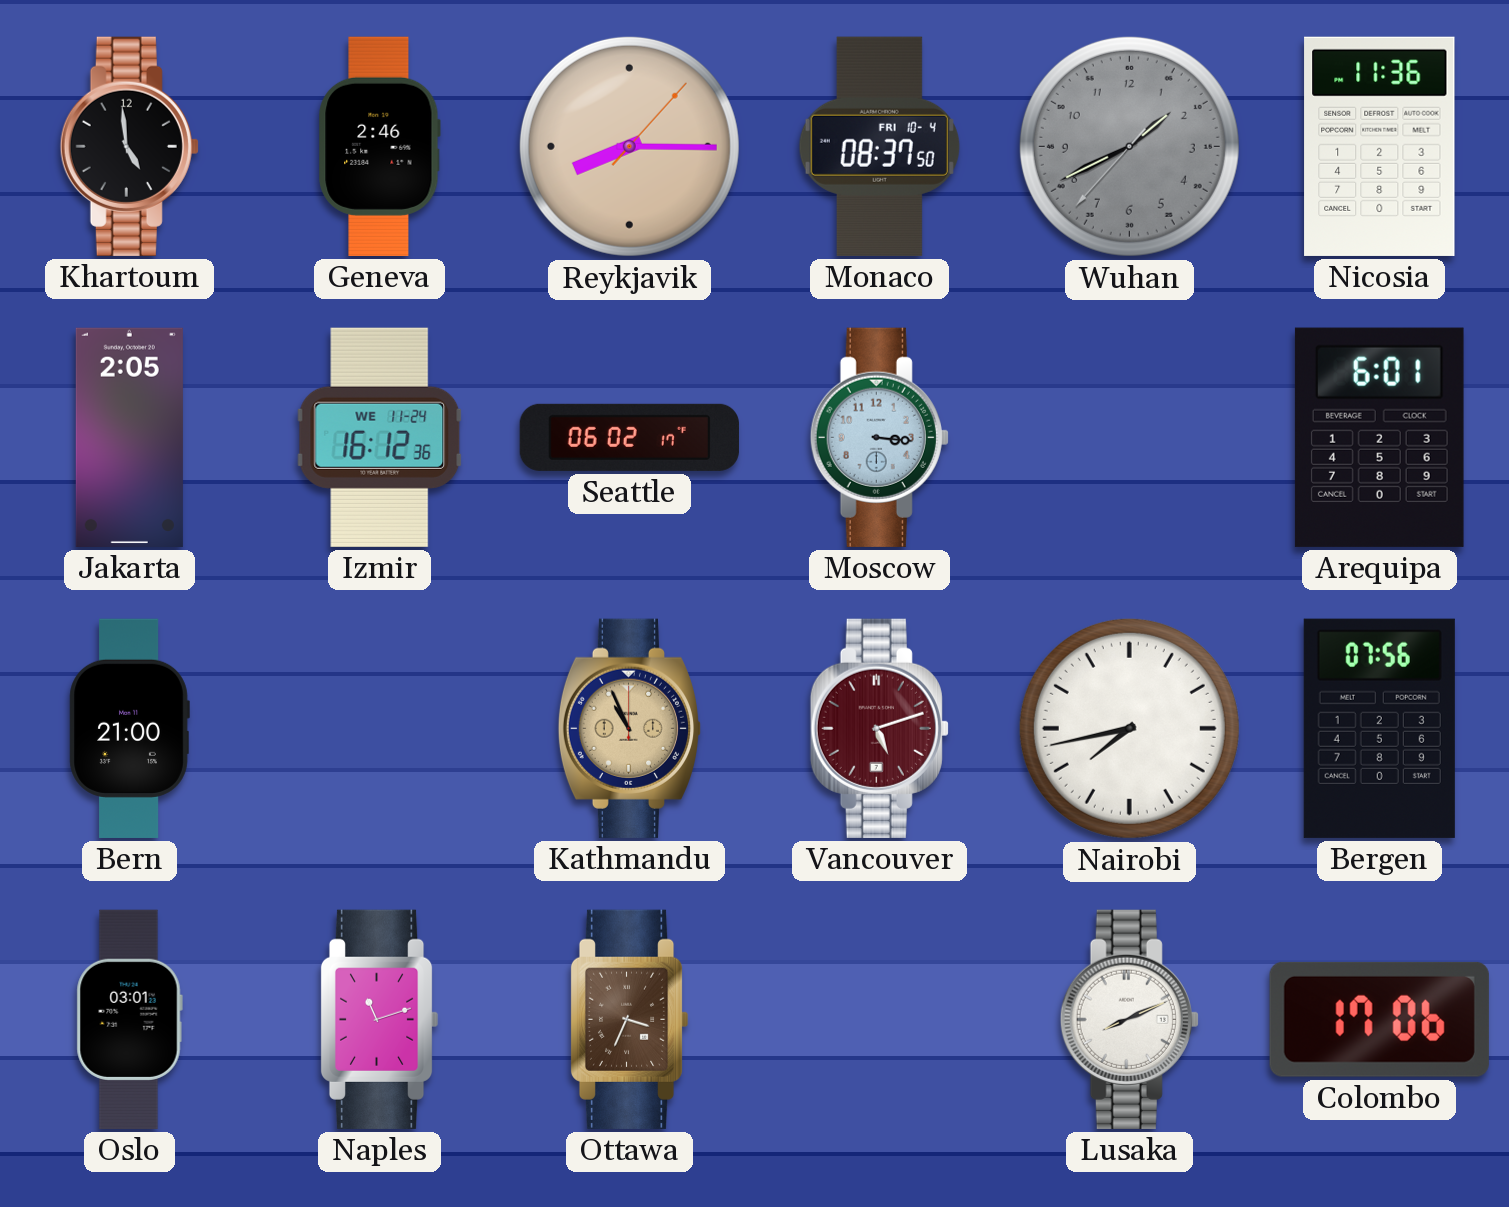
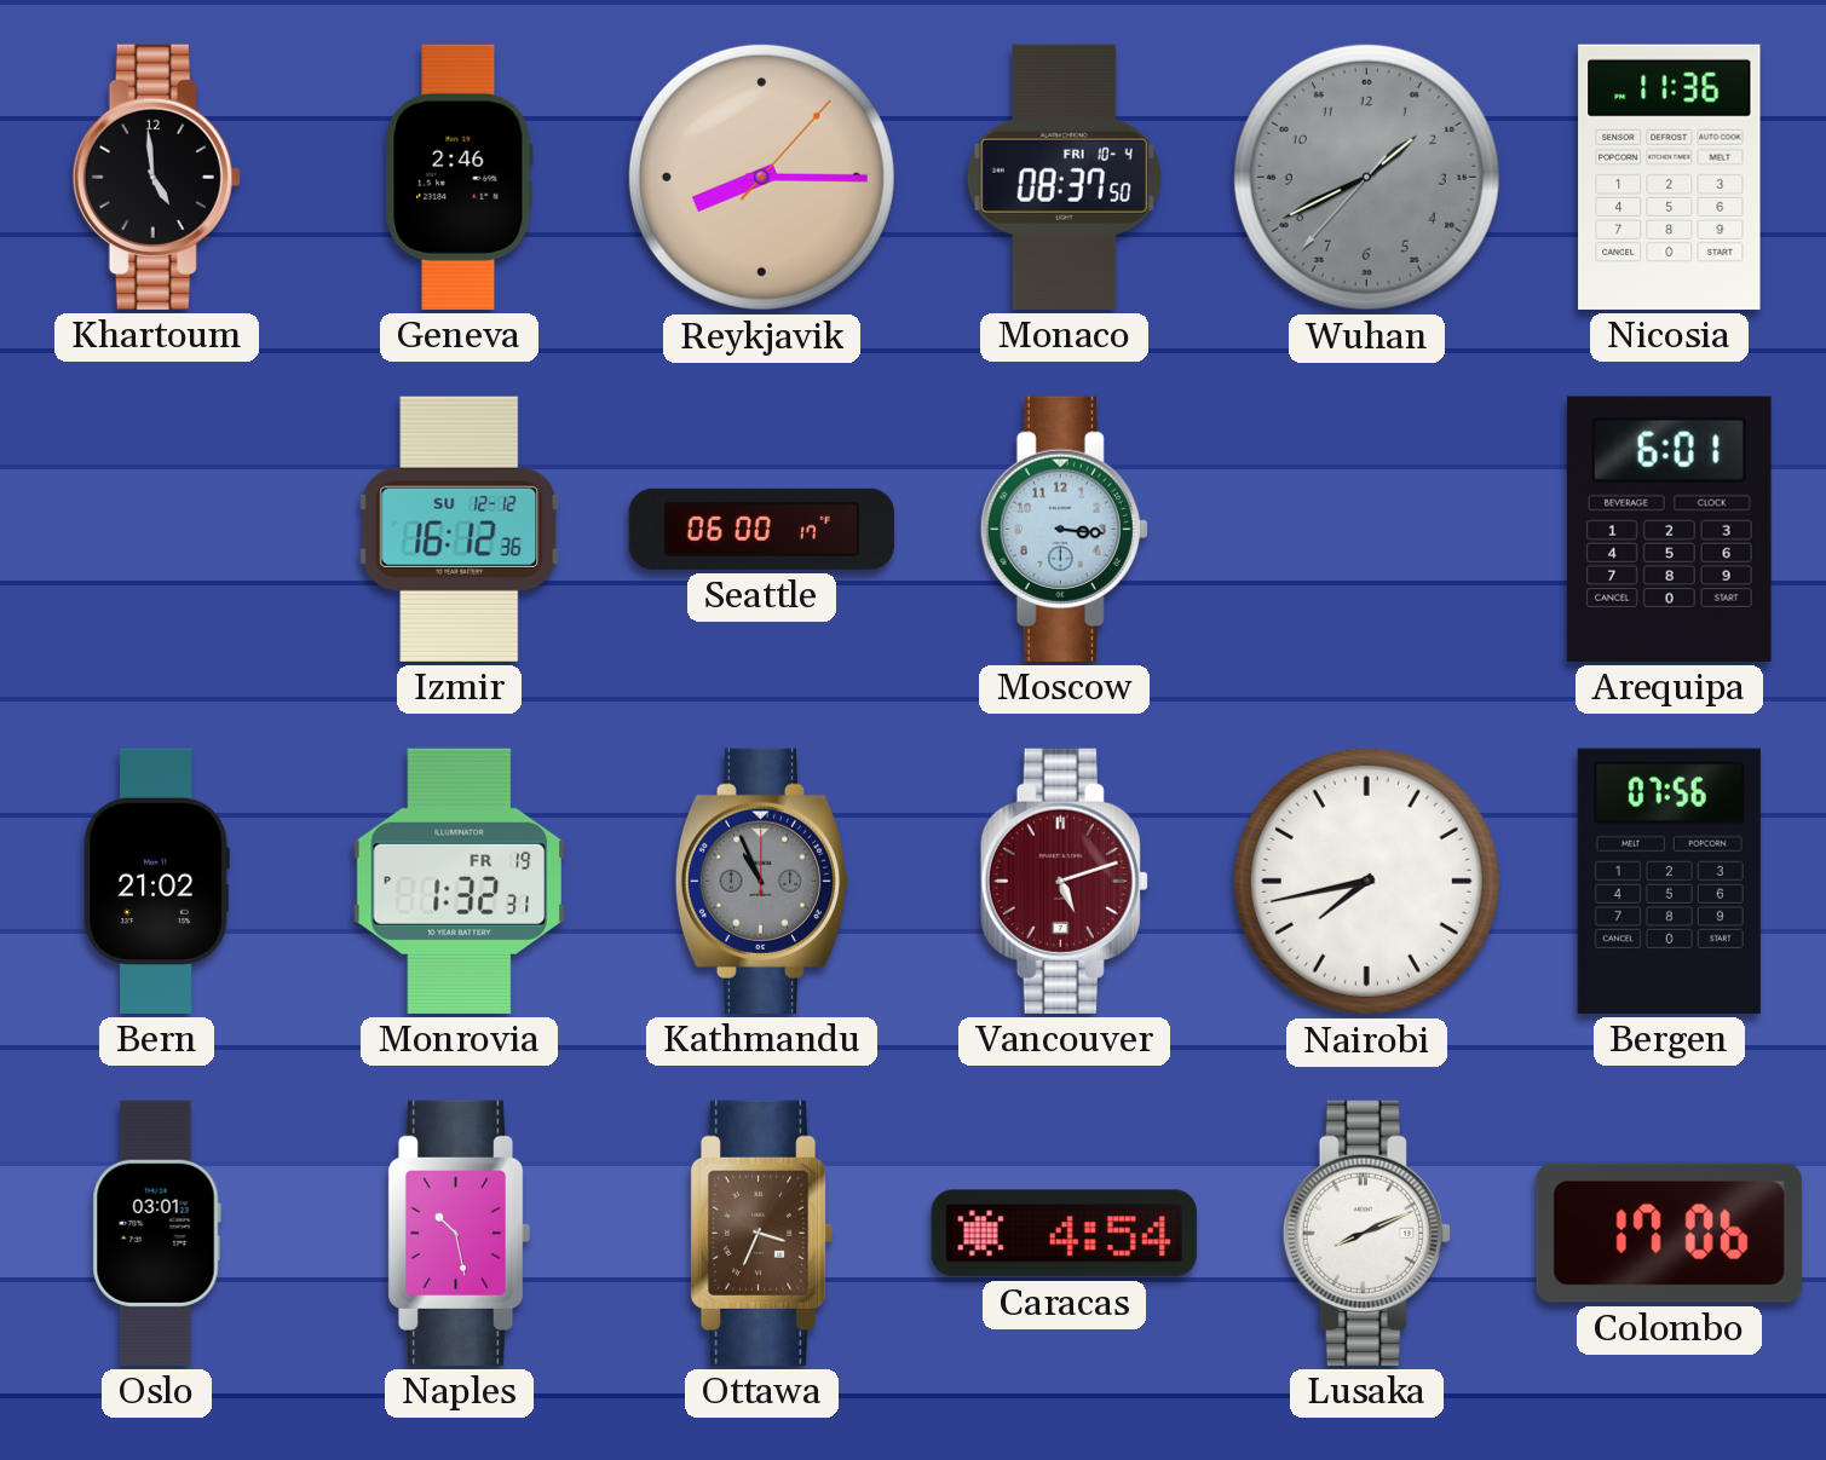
Jakarta: 2:05 -> none
Izmir date: WE 11-24 -> SU 12-12
Seattle: 06:02 -> 06:00
Bern: 21:00 -> 21:02
Monrovia: none -> 1:32
Kathmandu dial: champagne -> grey
Naples: 11:12 -> 10:28
Caracas: none -> 4:54
